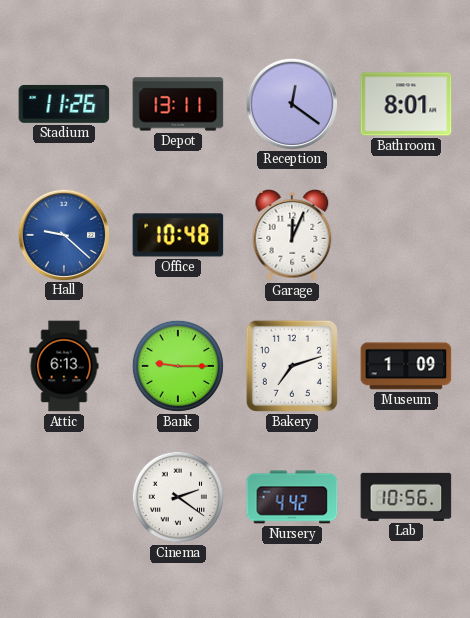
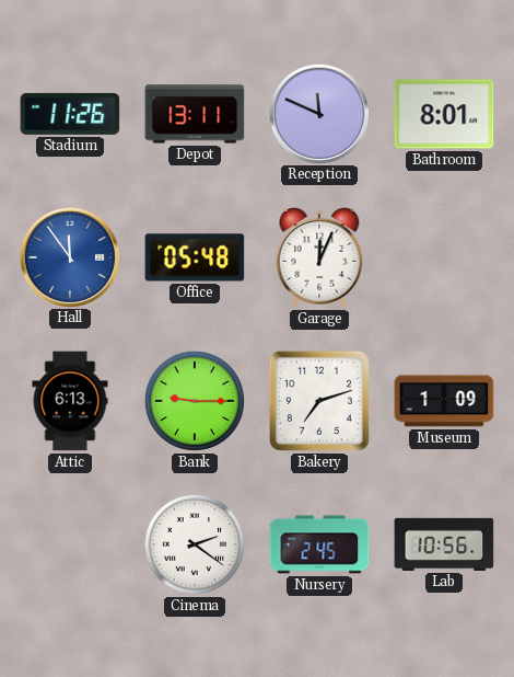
Reception: 12:21 -> 11:49
Hall: 9:22 -> 11:54
Office: 10:48 -> 05:48
Nursery: 4:42 -> 2:45
